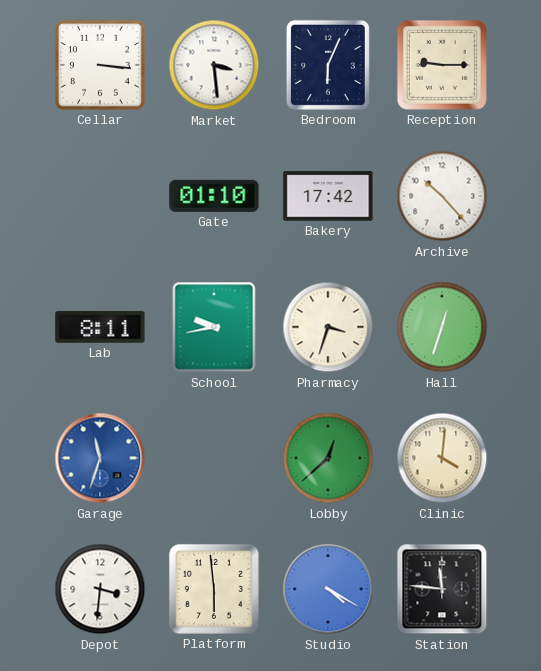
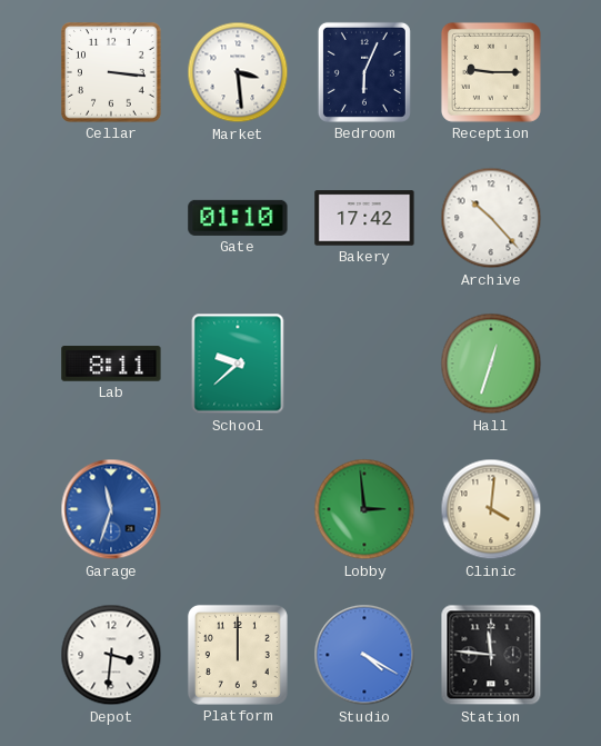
School: 9:43 -> 9:38
Pharmacy: 3:33 -> none
Lobby: 12:38 -> 2:59
Platform: 5:59 -> 12:00
